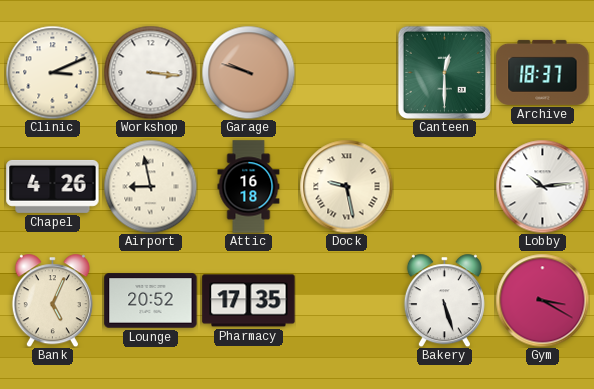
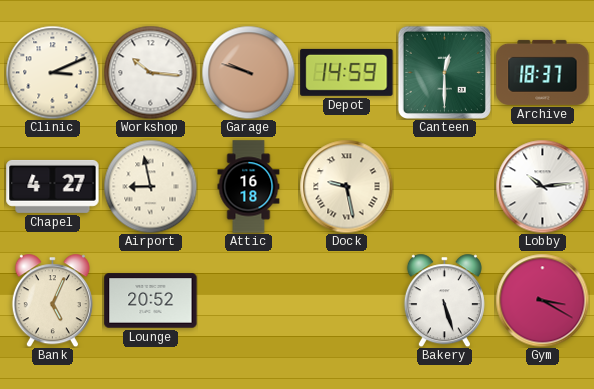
Workshop: 3:16 -> 10:16
Depot: none -> 14:59
Chapel: 4:26 -> 4:27
Pharmacy: 17:35 -> none
